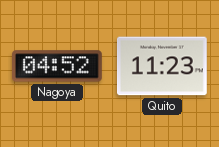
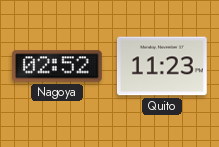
Nagoya: 04:52 -> 02:52
